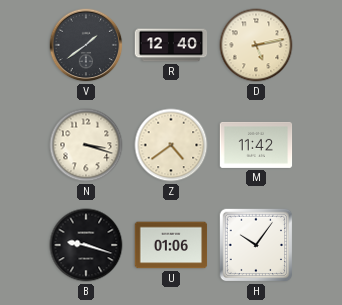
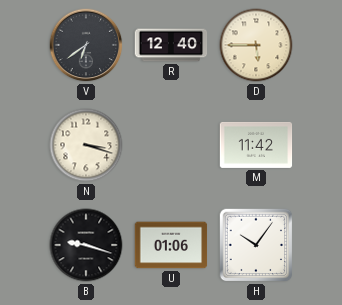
V: 1:39 -> 6:39
D: 5:13 -> 5:45
Z: 4:39 -> none
